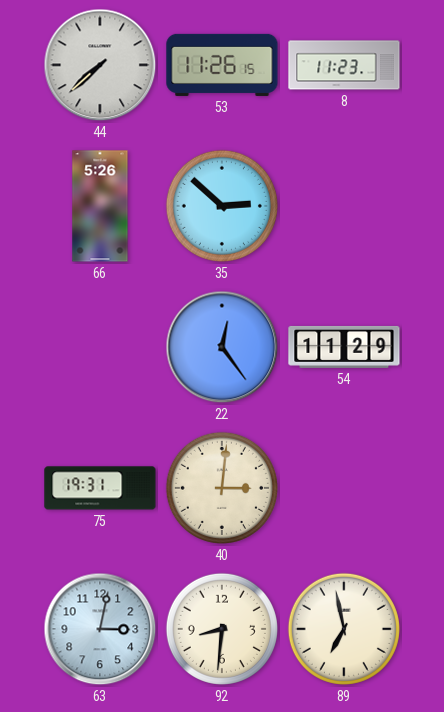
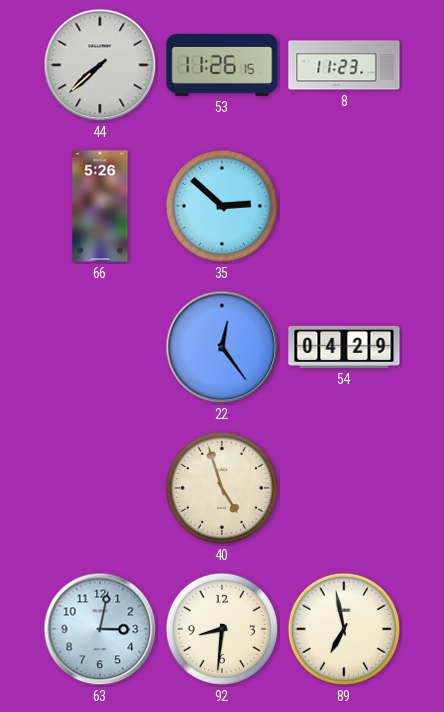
54: 11:29 -> 04:29
75: 19:31 -> none
40: 3:01 -> 4:57
